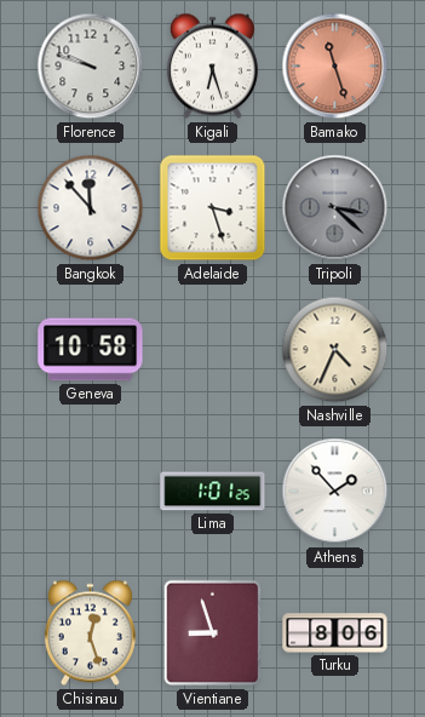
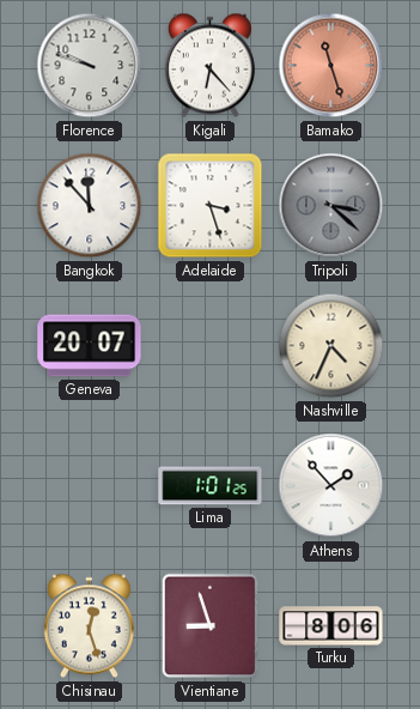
Kigali: 6:27 -> 6:23
Geneva: 10:58 -> 20:07
